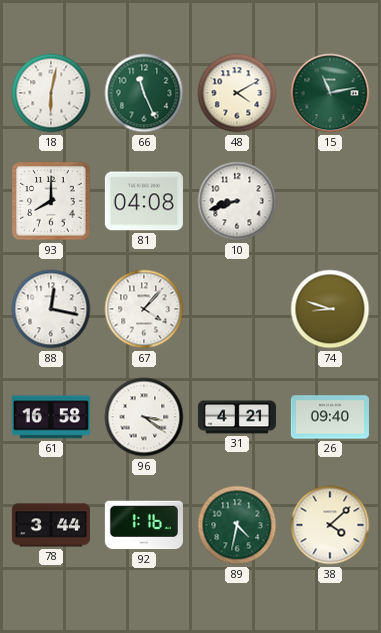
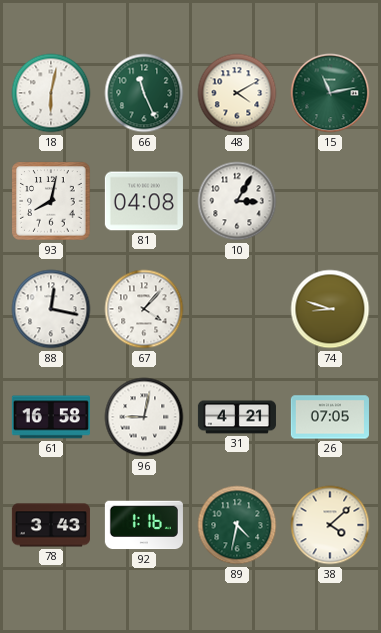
93: 8:00 -> 8:02
10: 8:42 -> 3:05
96: 3:21 -> 9:02
26: 09:40 -> 07:05
78: 3:44 -> 3:43
